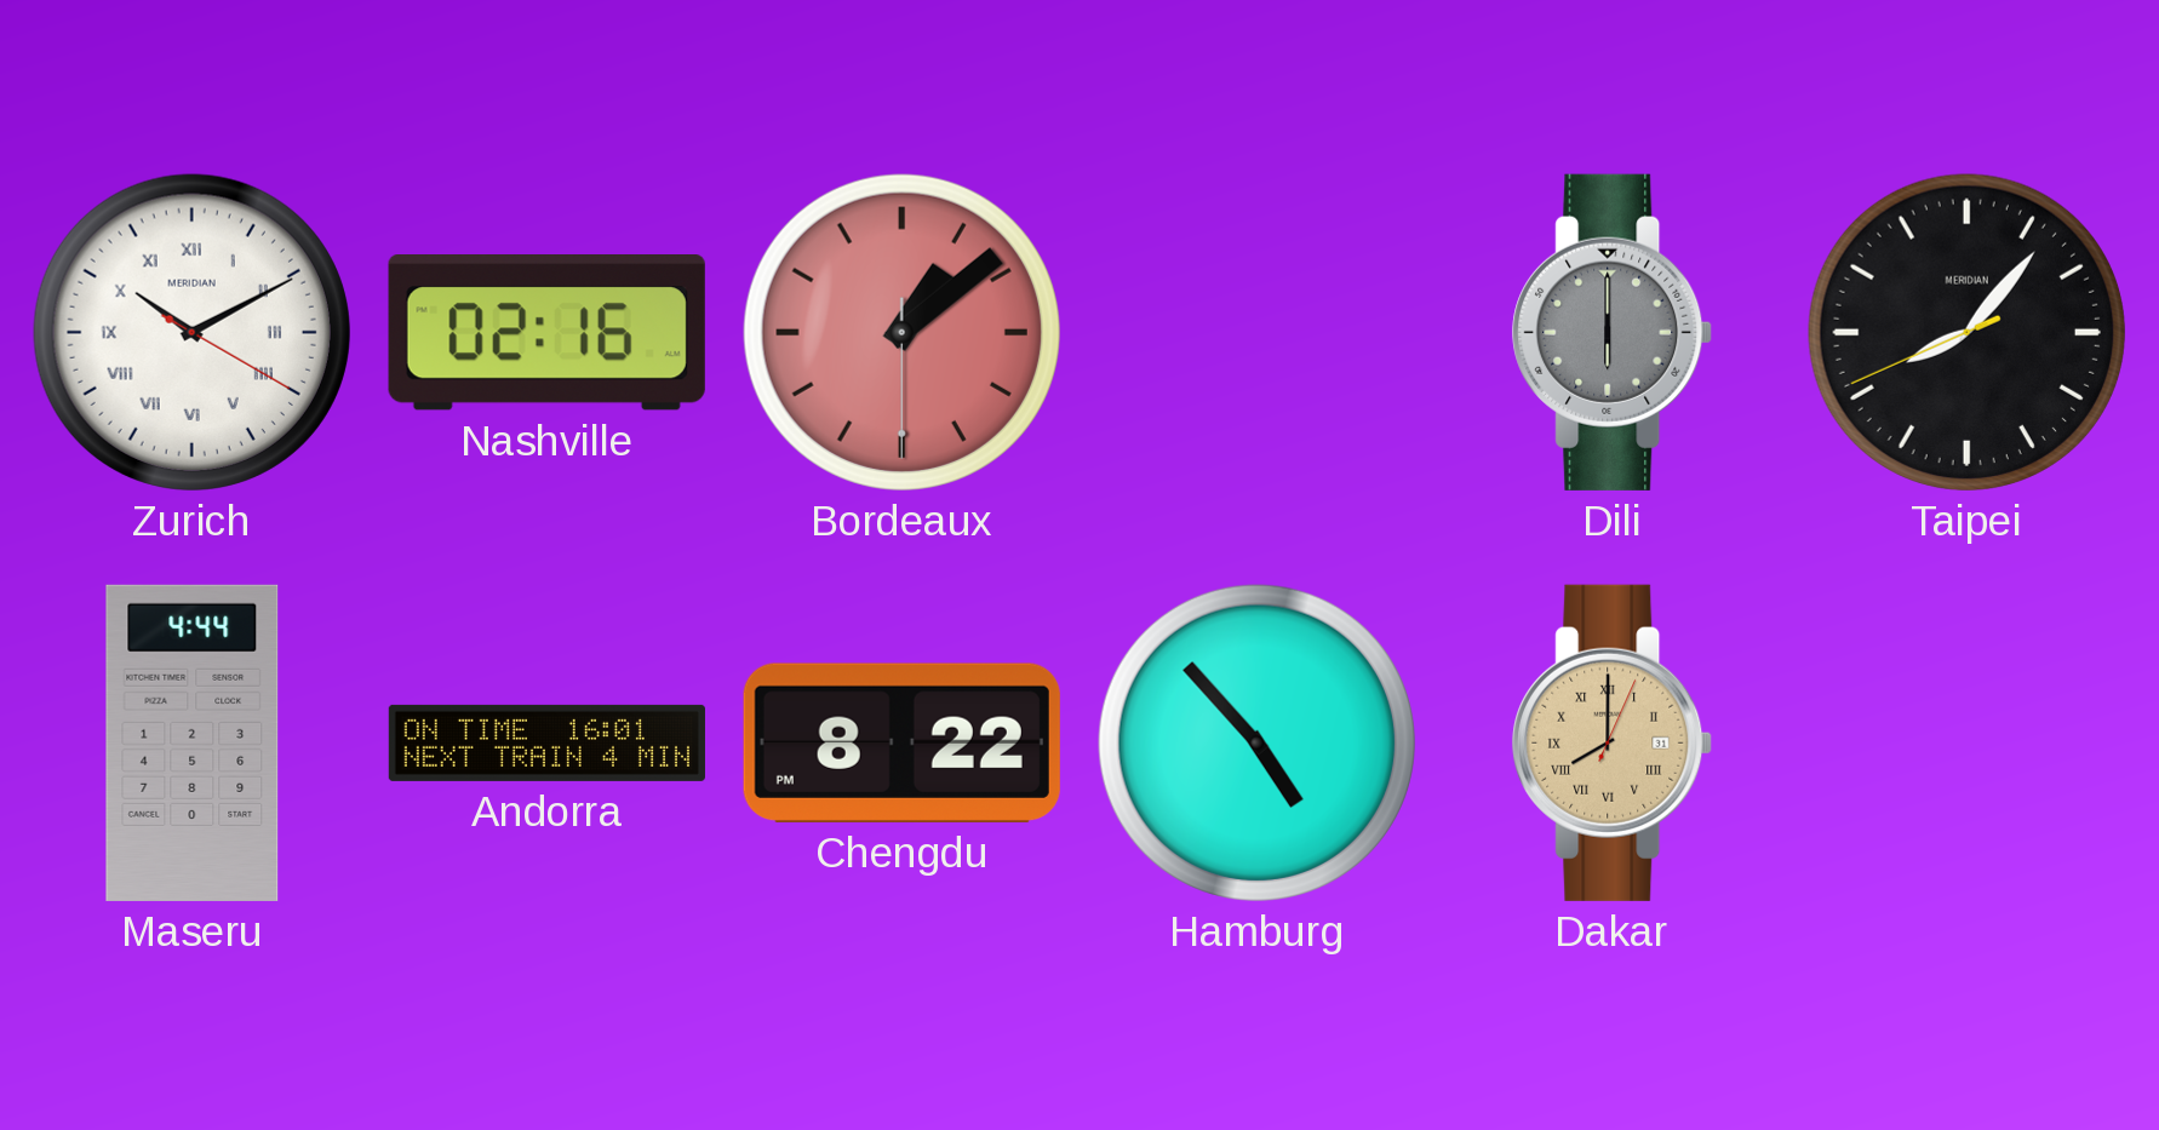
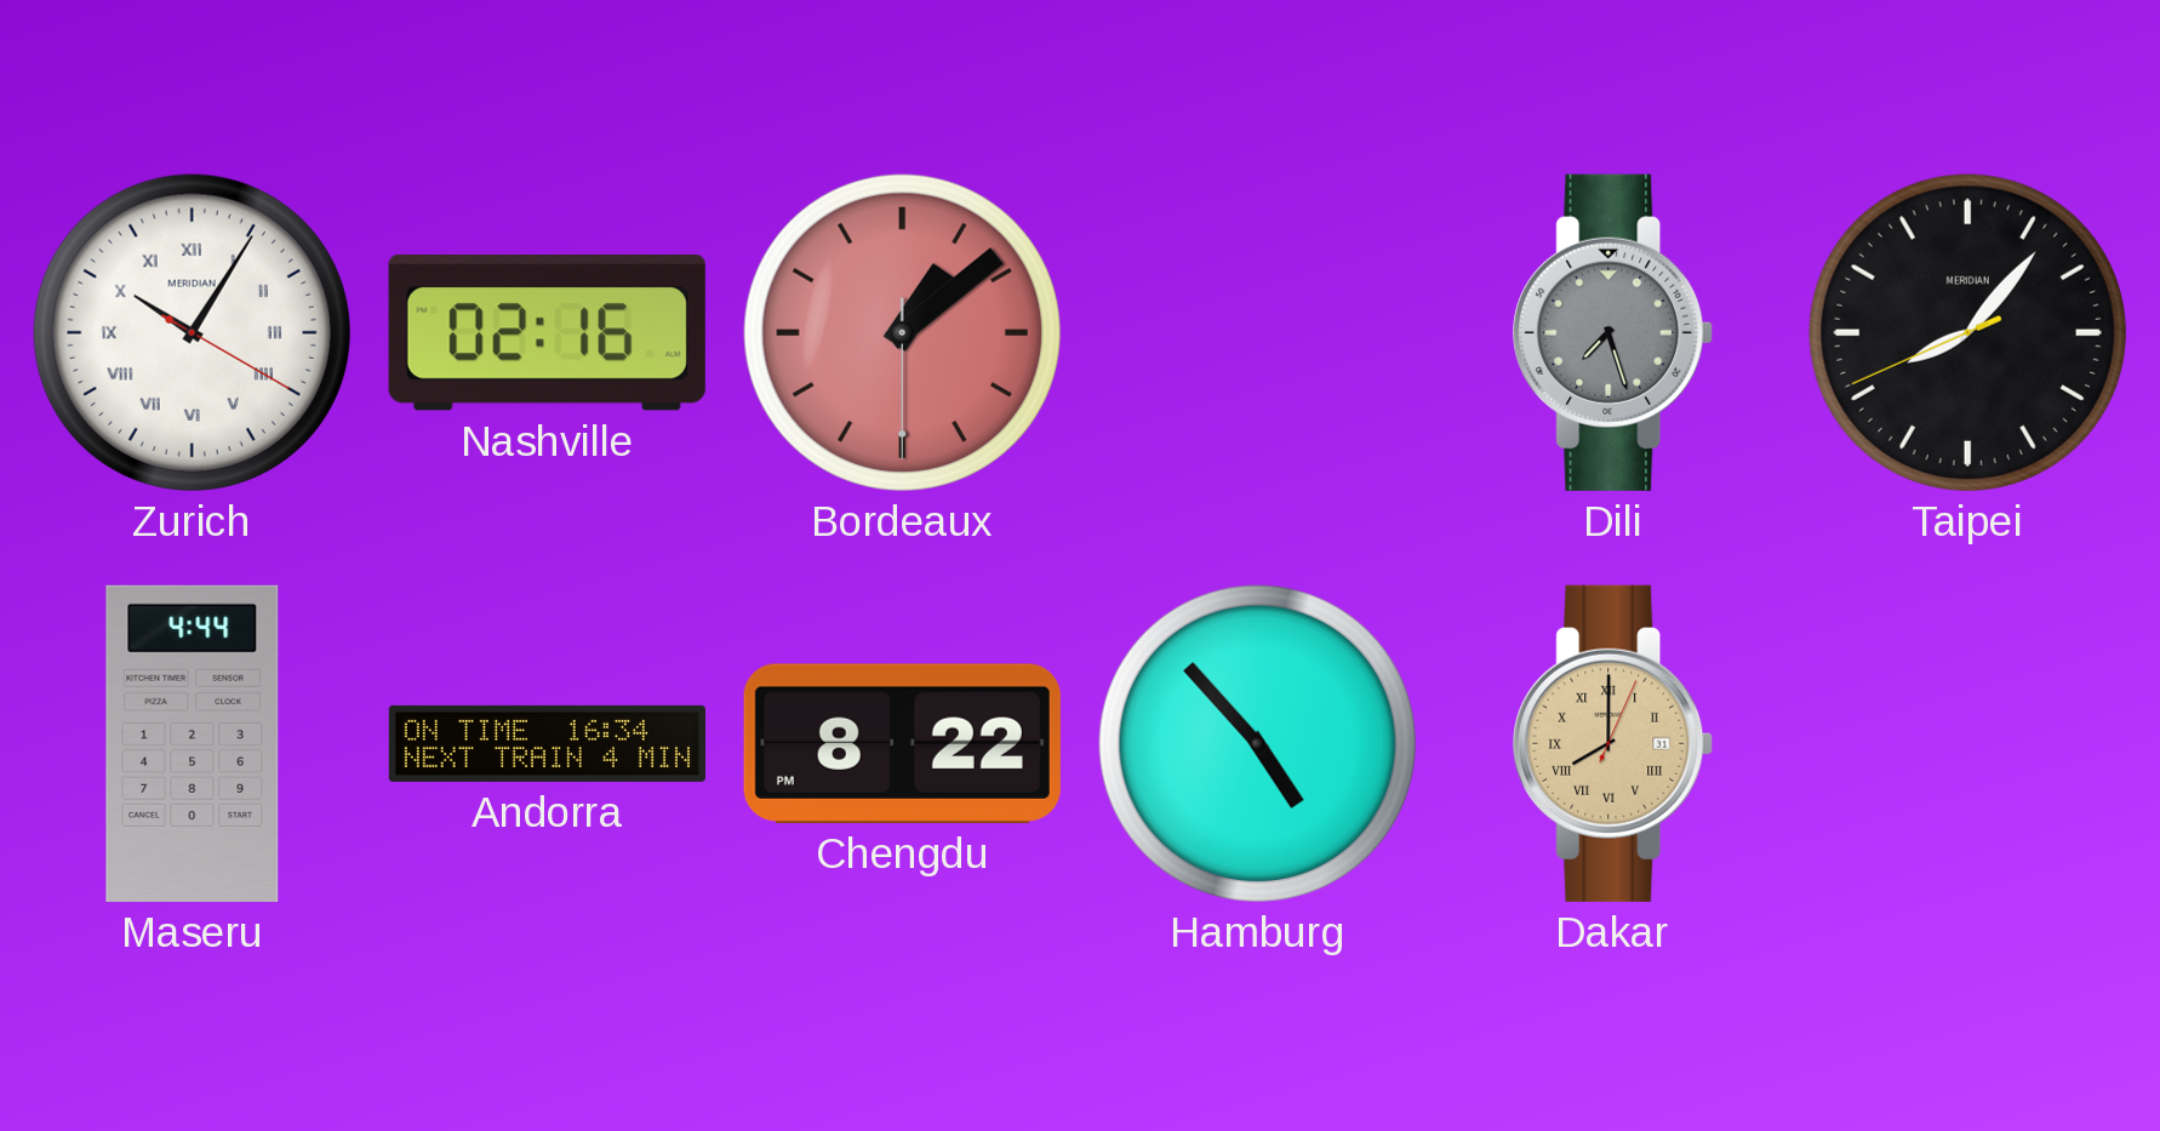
Zurich: 10:10 -> 10:05
Dili: 6:00 -> 7:27
Andorra: 16:01 -> 16:34
